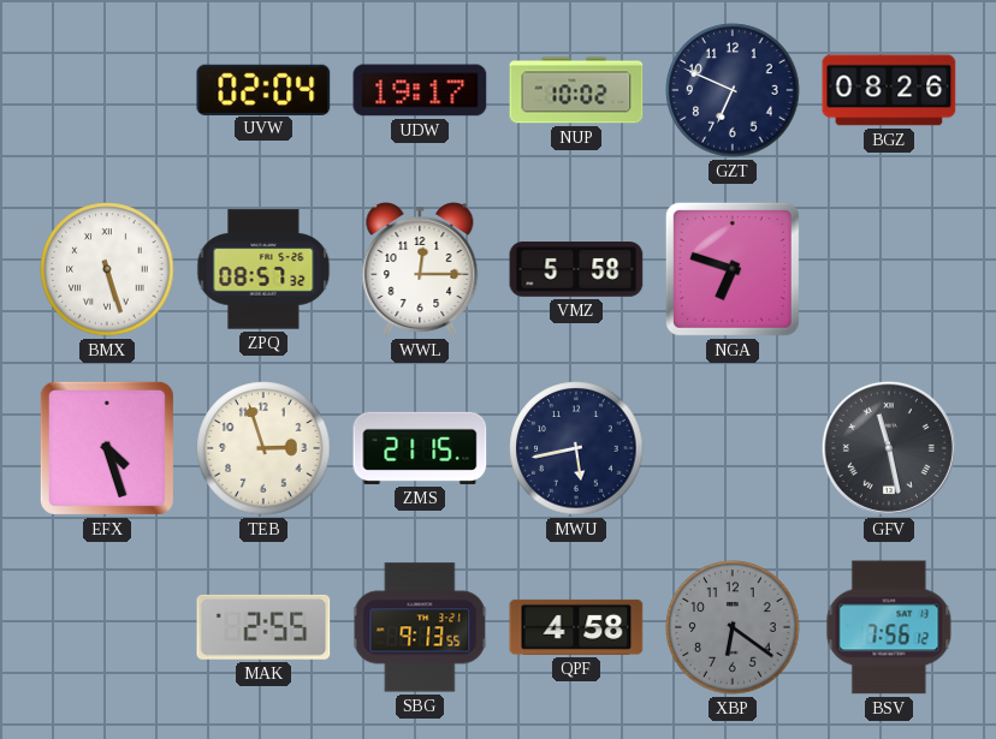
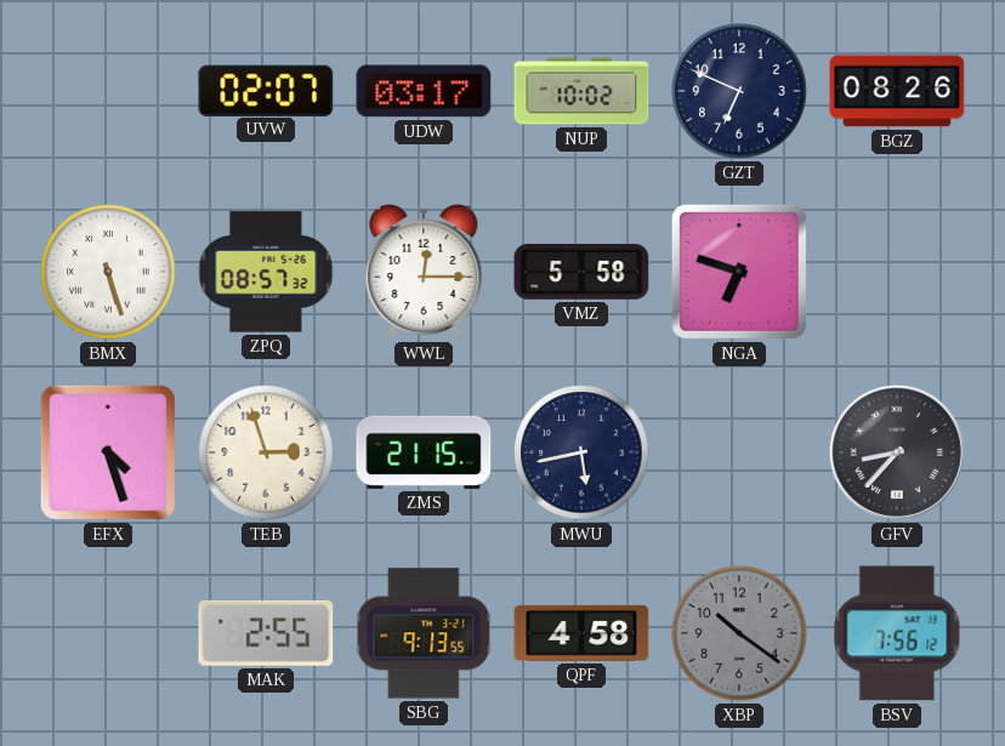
UVW: 02:04 -> 02:07
UDW: 19:17 -> 03:17
GFV: 11:28 -> 8:37
XBP: 6:21 -> 10:21
